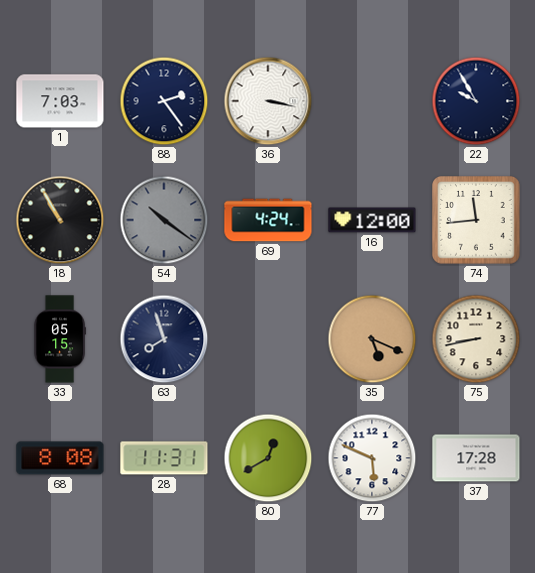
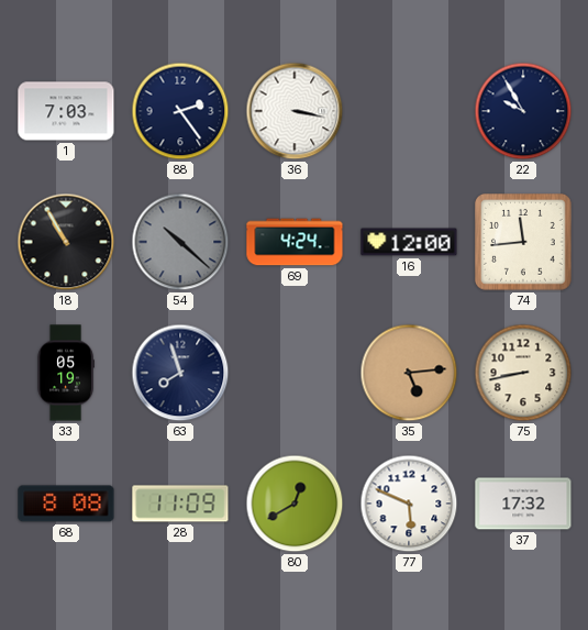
54: 10:21 -> 10:22
33: 05:15 -> 05:19
35: 5:19 -> 5:14
28: 11:31 -> 11:09
37: 17:28 -> 17:32
